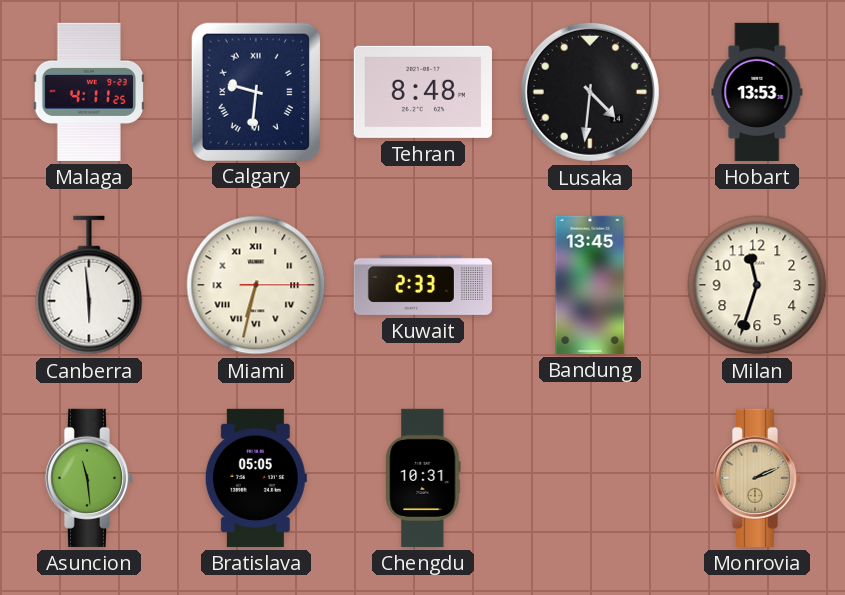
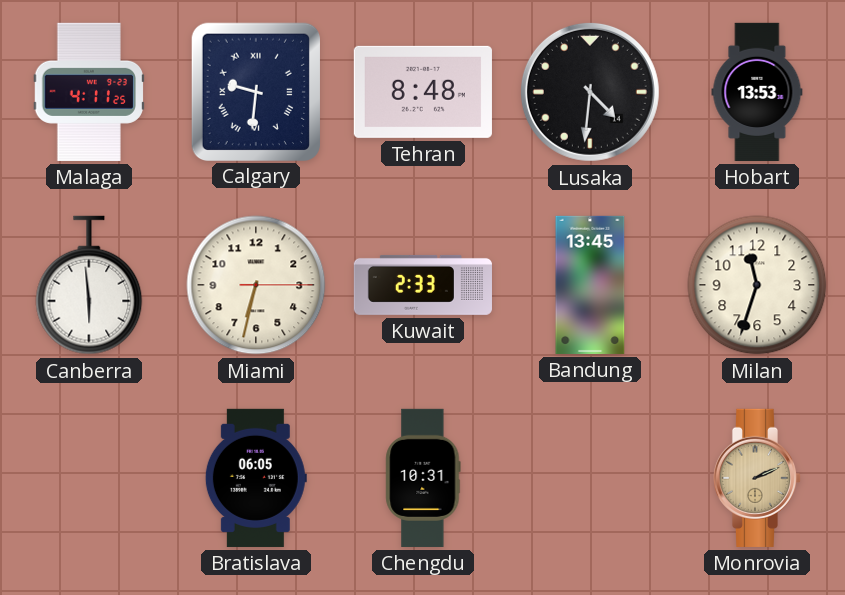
Miami numerals: Roman -> Arabic
Asuncion: 11:29 -> none
Bratislava: 05:05 -> 06:05
